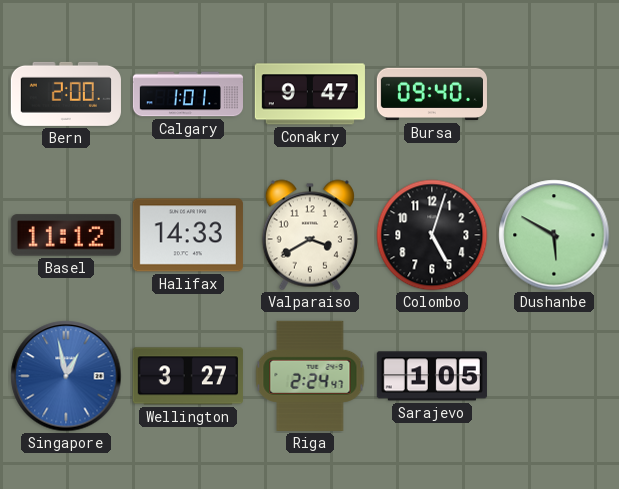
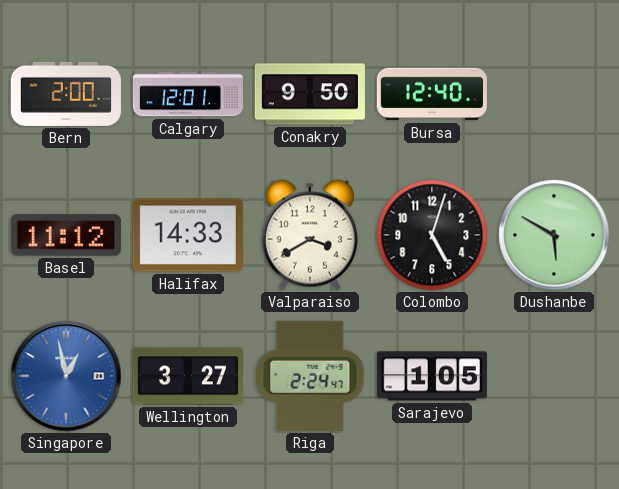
Calgary: 1:01 -> 12:01
Conakry: 9:47 -> 9:50
Bursa: 09:40 -> 12:40
